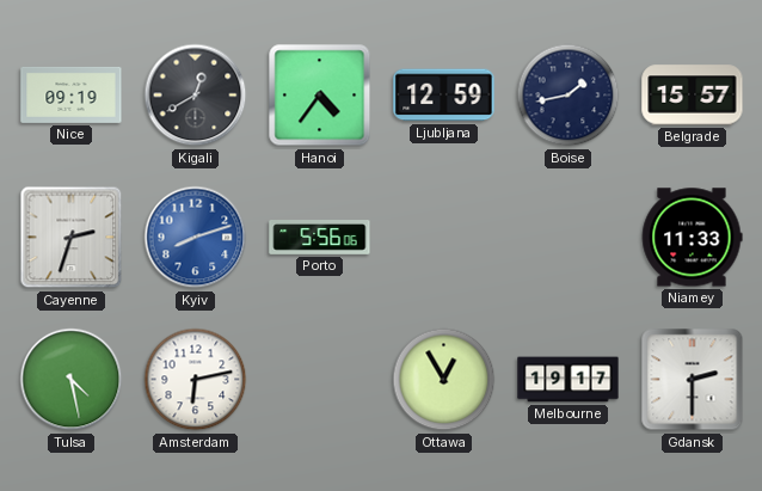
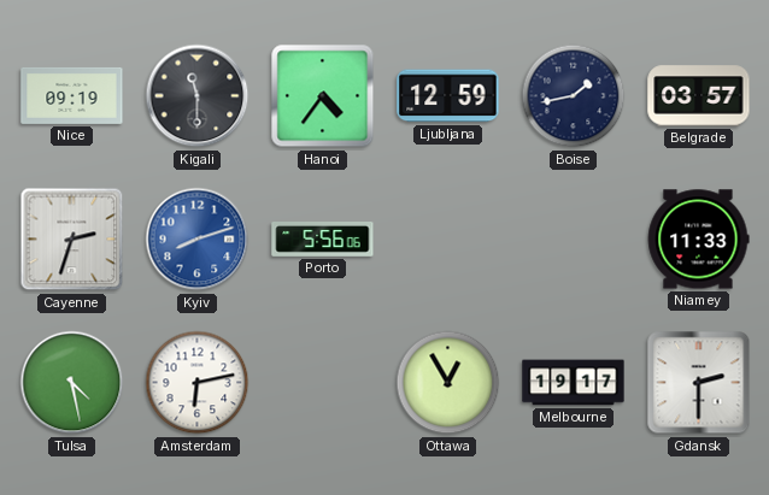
Kigali: 12:40 -> 11:30
Belgrade: 15:57 -> 03:57
